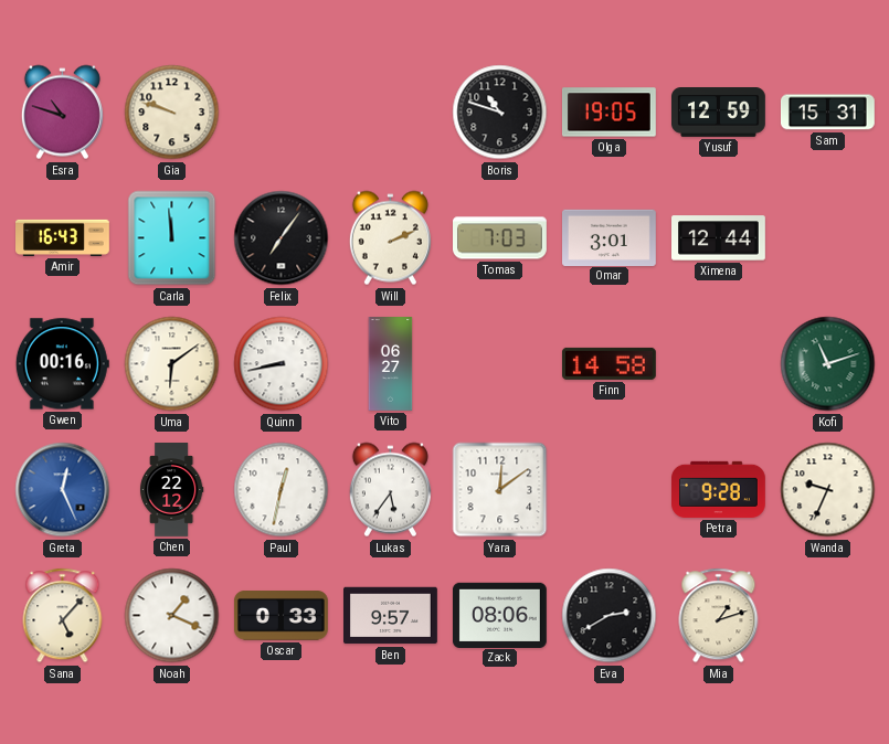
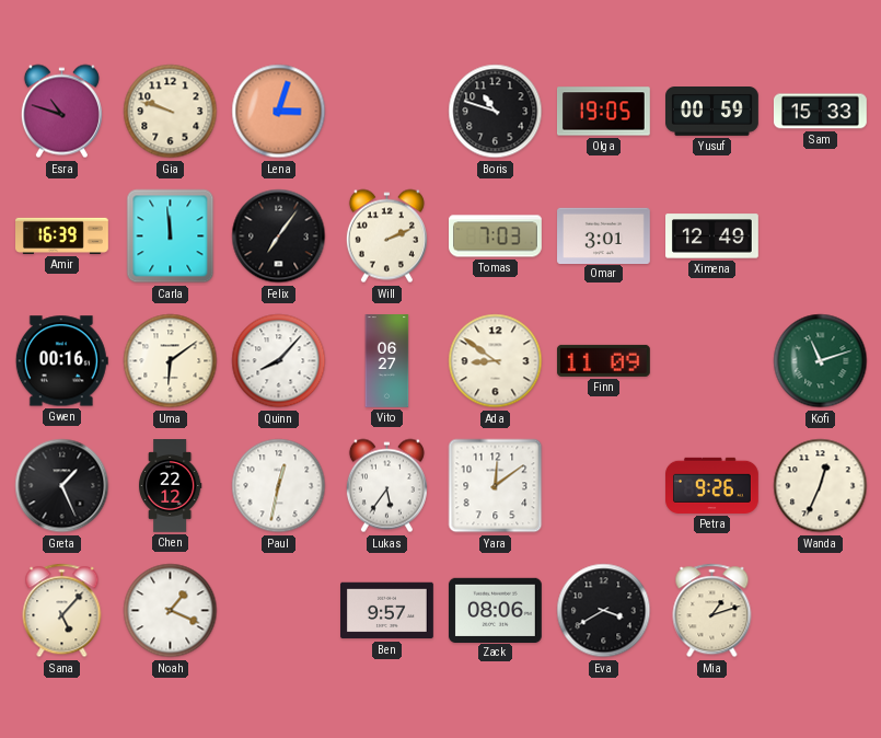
Lena: none -> 3:03
Yusuf: 12:59 -> 00:59
Sam: 15:31 -> 15:33
Amir: 16:43 -> 16:39
Ximena: 12:44 -> 12:49
Quinn: 8:43 -> 8:07
Ada: none -> 8:51
Finn: 14:58 -> 11:09
Greta: 12:26 -> 1:26
Greta dial: blue -> black
Petra: 9:28 -> 9:26
Wanda: 9:34 -> 12:34
Oscar: 0:33 -> none
Eva: 2:40 -> 3:40
